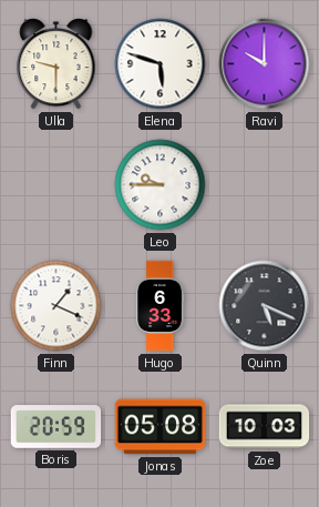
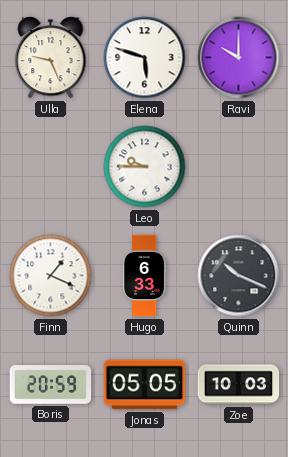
Ulla: 9:30 -> 9:26
Quinn: 5:19 -> 10:19
Jonas: 05:08 -> 05:05
